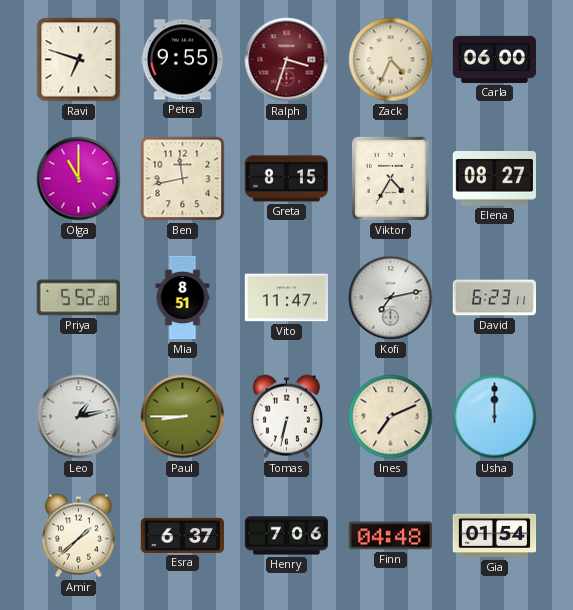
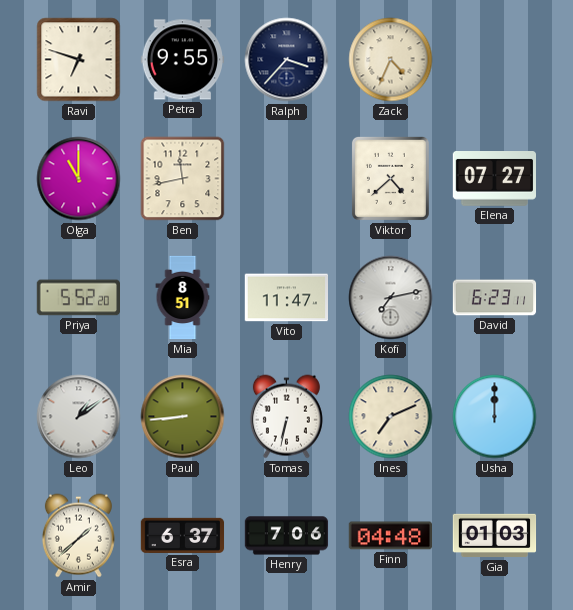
Ralph: 3:33 -> 3:37
Ralph dial: burgundy -> navy
Carla: 06:00 -> none
Greta: 8:15 -> none
Viktor: 4:35 -> 4:38
Elena: 08:27 -> 07:27
Leo: 1:13 -> 1:09
Paul: 8:45 -> 8:44
Gia: 01:54 -> 01:03
